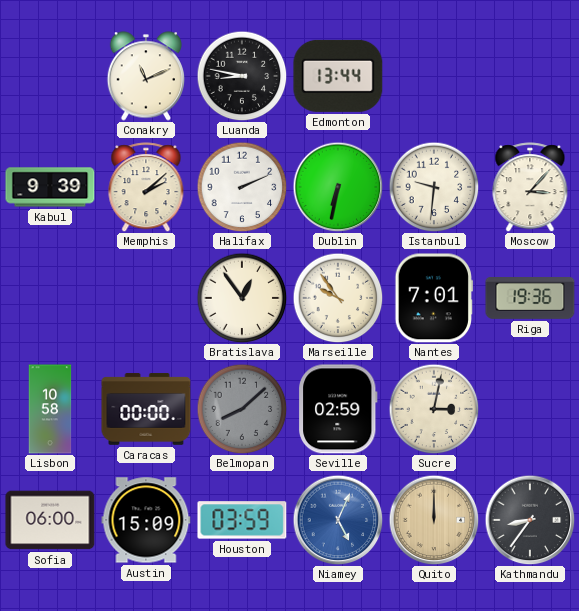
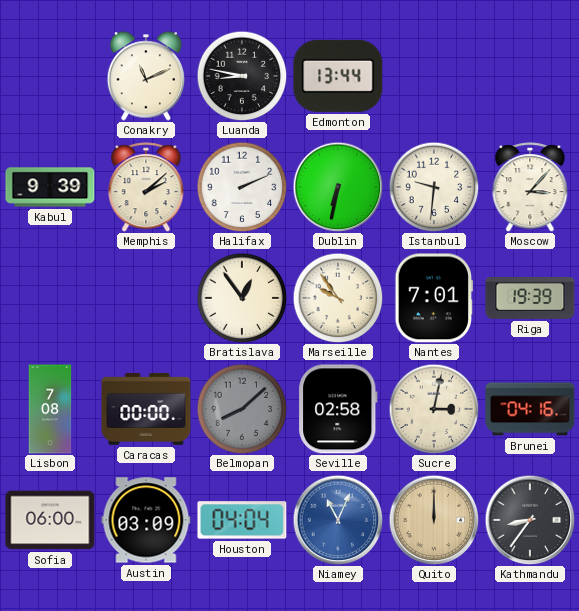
Riga: 19:36 -> 19:39
Lisbon: 10:58 -> 7:08
Seville: 02:59 -> 02:58
Brunei: none -> 04:16
Austin: 15:09 -> 03:09
Houston: 03:59 -> 04:04
Niamey: 5:04 -> 11:04
